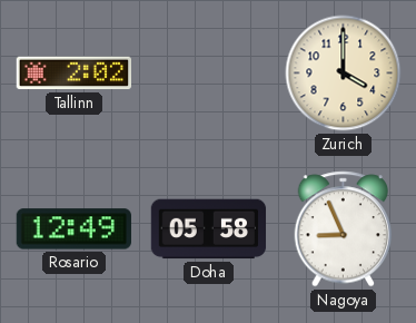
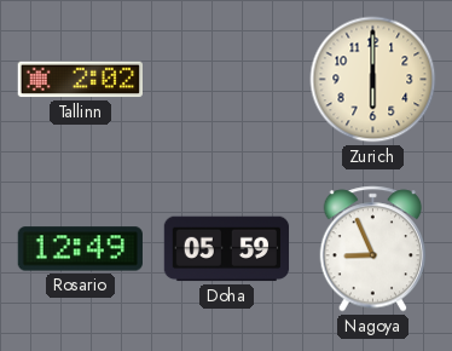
Zurich: 4:00 -> 6:00
Doha: 05:58 -> 05:59
